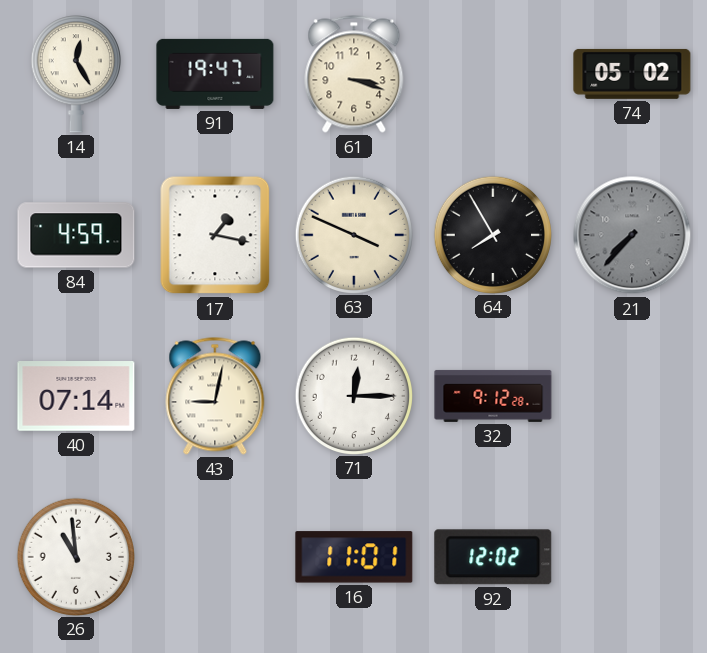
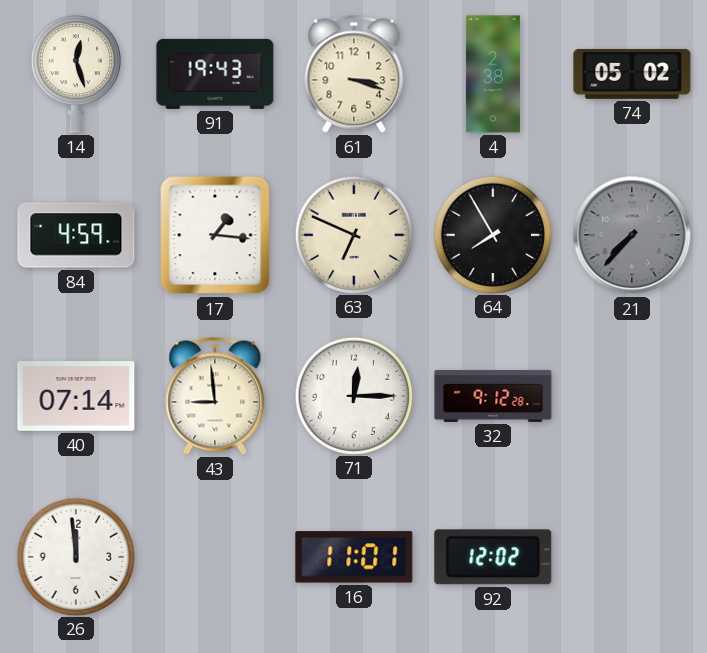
14: 12:25 -> 12:27
91: 19:47 -> 19:43
4: none -> 2:38
17: 1:17 -> 1:16
63: 3:49 -> 6:49
43: 9:02 -> 8:59
26: 10:59 -> 11:59
